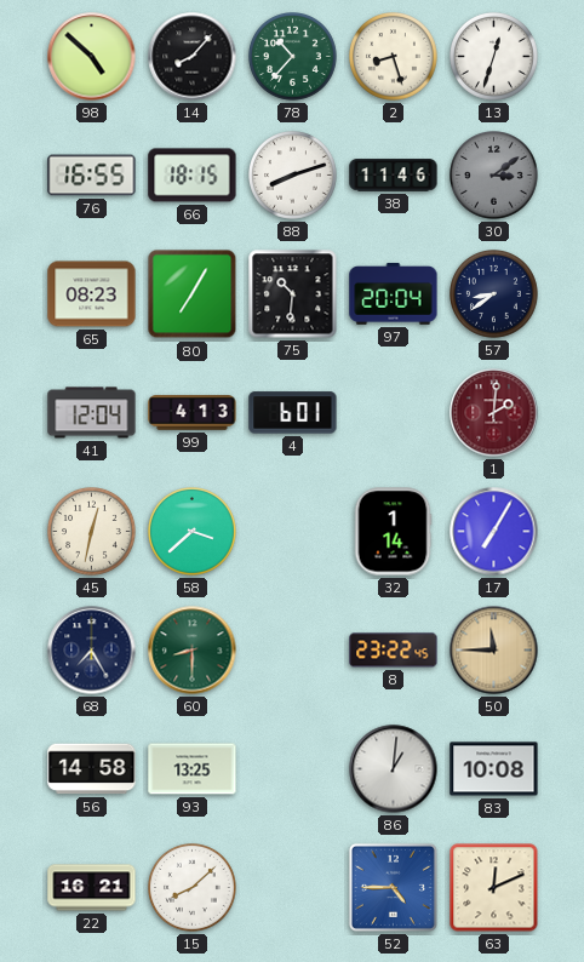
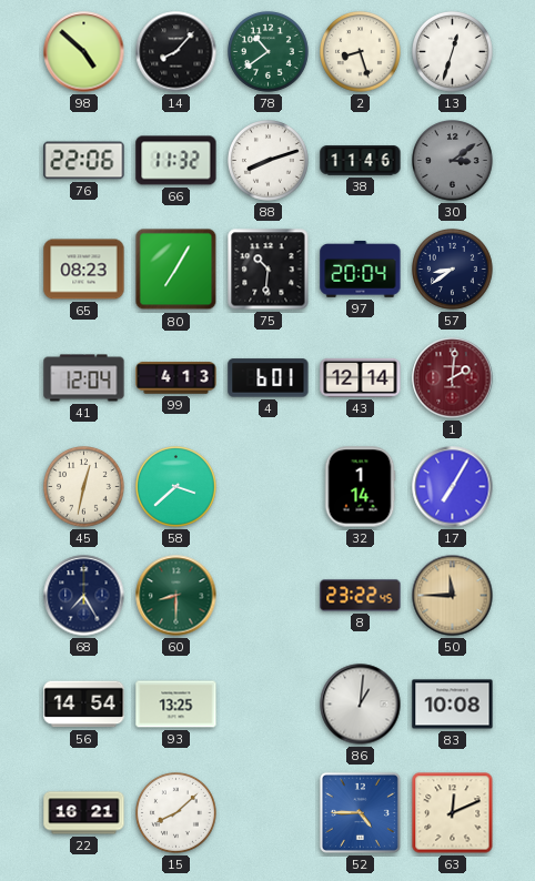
78: 10:37 -> 10:39
76: 16:55 -> 22:06
66: 18:15 -> 11:32
43: none -> 12:14
56: 14:58 -> 14:54
